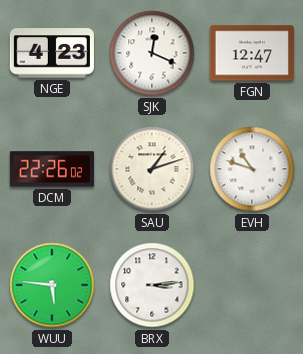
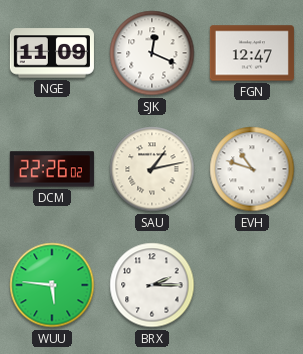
NGE: 4:23 -> 11:09
SAU: 1:12 -> 1:13
BRX: 3:14 -> 2:15
